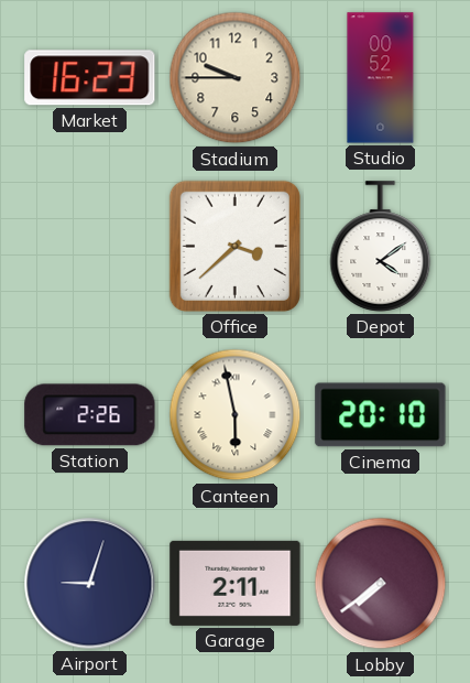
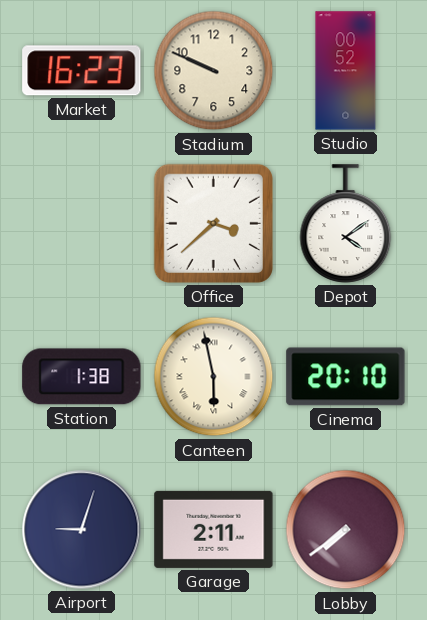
Stadium: 9:45 -> 9:49
Station: 2:26 -> 1:38
